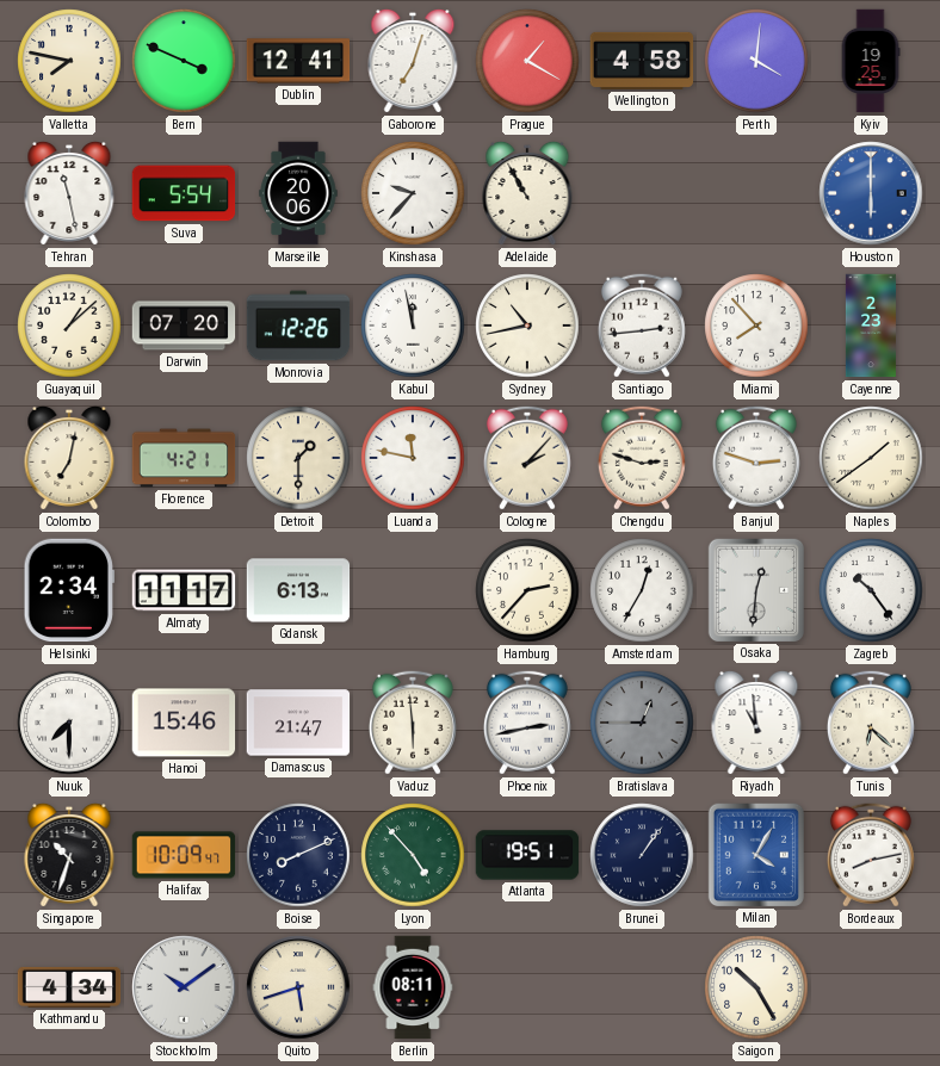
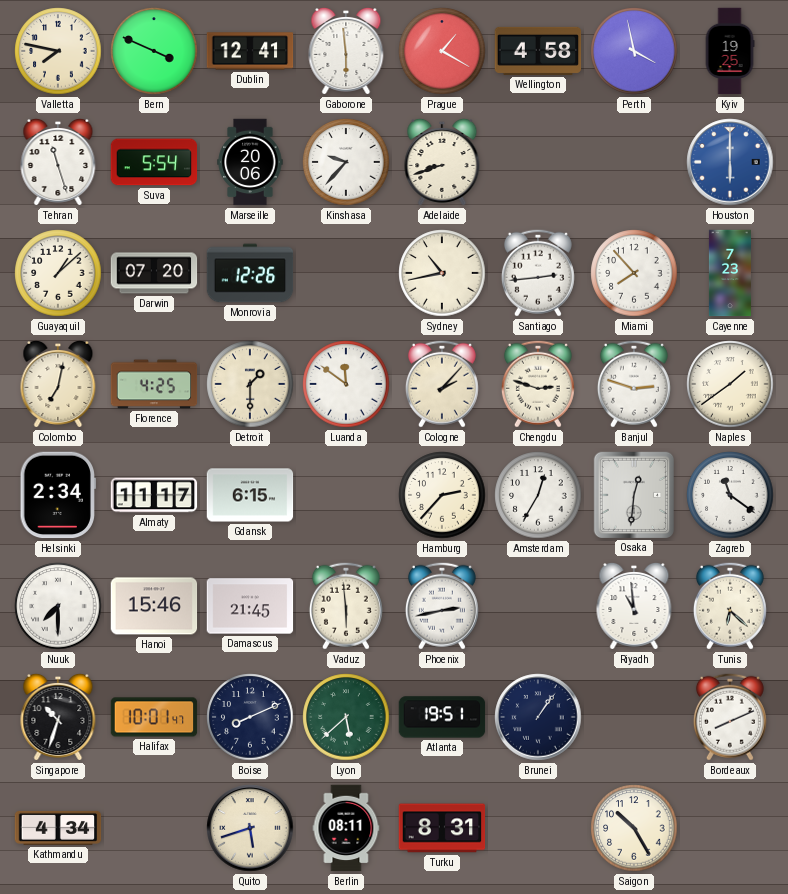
Gaborone: 7:03 -> 5:59
Perth: 4:01 -> 3:58
Tehran: 11:28 -> 11:27
Adelaide: 10:55 -> 8:42
Kabul: 11:58 -> none
Cayenne: 2:23 -> 7:23
Florence: 4:21 -> 4:25
Luanda: 11:47 -> 11:51
Gdansk: 6:13 -> 6:15
Zagreb: 10:24 -> 11:21
Damascus: 21:47 -> 21:45
Bratislava: 12:45 -> none
Halifax: 10:09 -> 10:01
Lyon: 4:53 -> 5:38
Milan: 4:05 -> none
Bordeaux: 8:13 -> 8:11
Stockholm: 10:09 -> none
Turku: none -> 8:31
